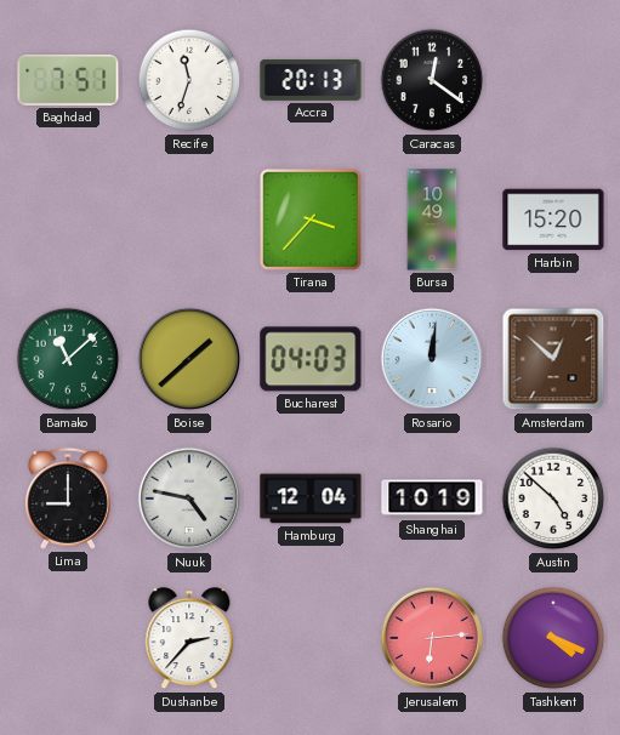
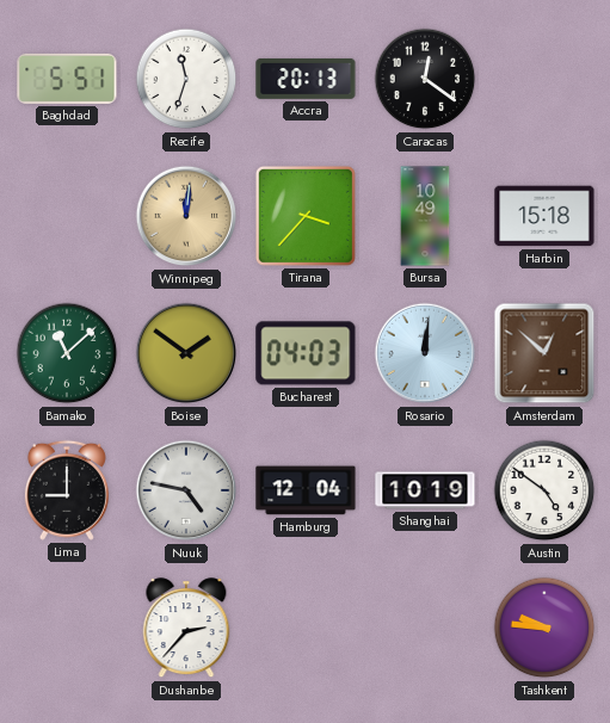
Baghdad: 7:51 -> 5:51
Winnipeg: none -> 12:01
Harbin: 15:20 -> 15:18
Boise: 1:38 -> 1:51
Austin: 4:52 -> 4:51
Jerusalem: 6:14 -> none
Tashkent: 4:19 -> 9:46
